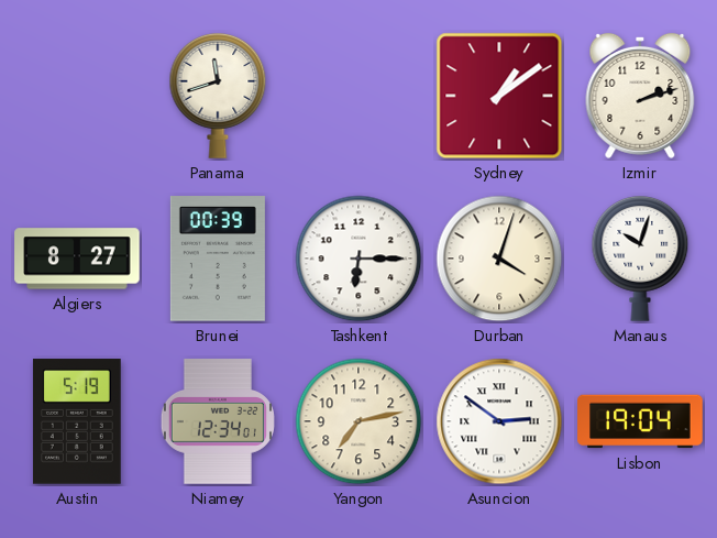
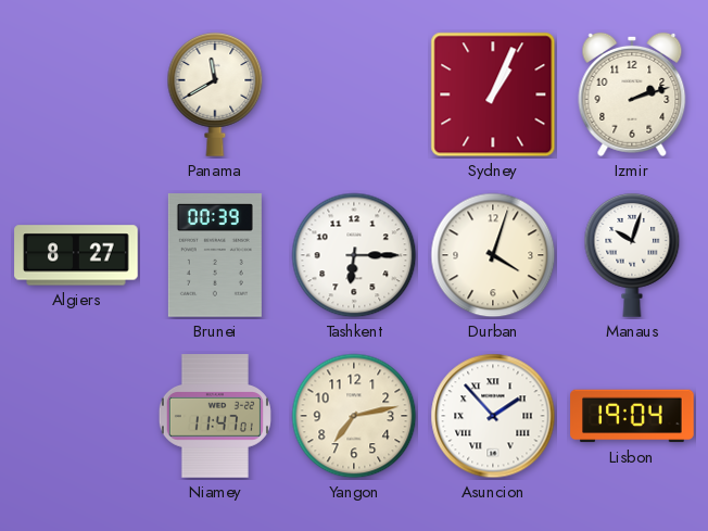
Panama: 11:42 -> 11:40
Sydney: 1:09 -> 1:04
Austin: 5:19 -> none
Niamey: 12:34 -> 11:47
Asuncion: 2:51 -> 1:53
